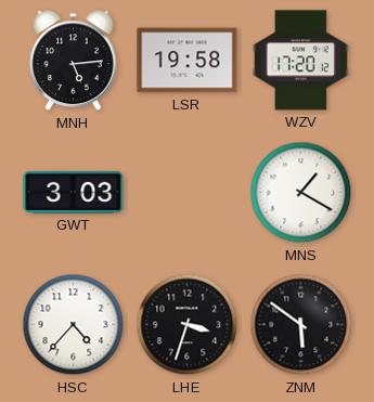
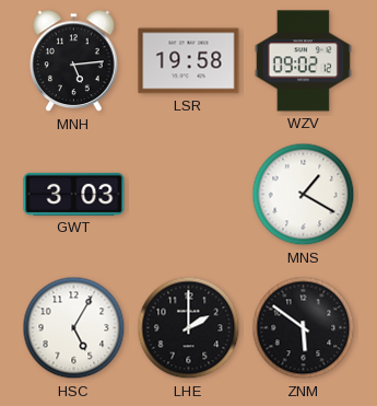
WZV: 17:20 -> 09:02
HSC: 4:37 -> 5:05
LHE: 3:33 -> 2:00
